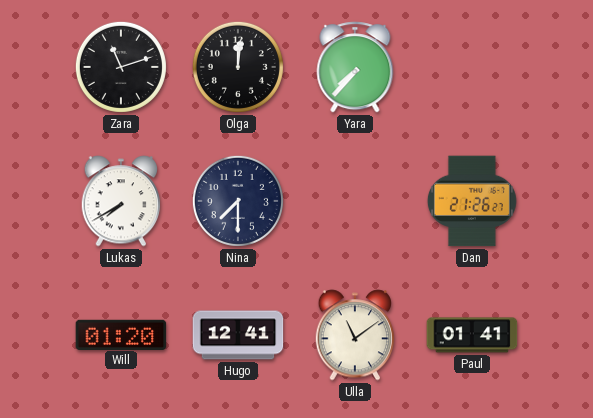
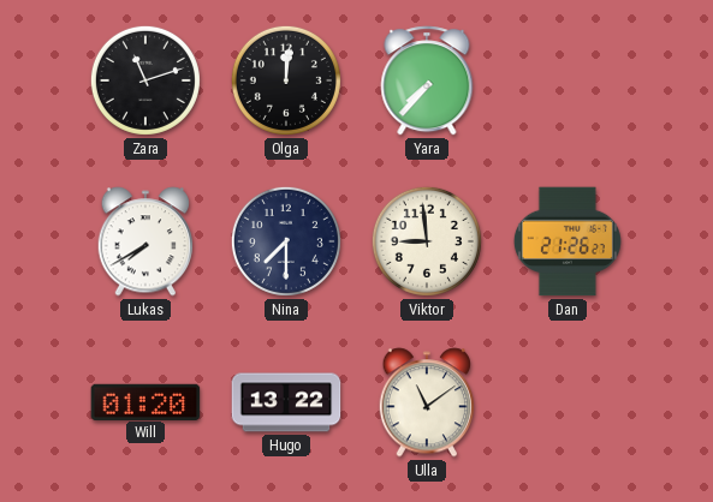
Viktor: none -> 8:59
Hugo: 12:41 -> 13:22
Paul: 01:41 -> none
